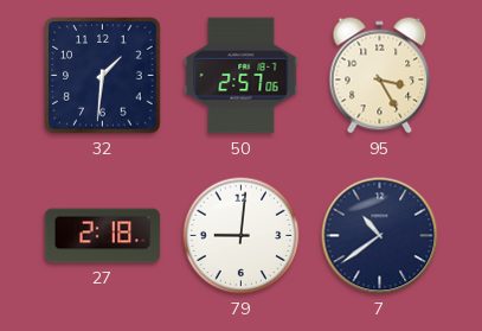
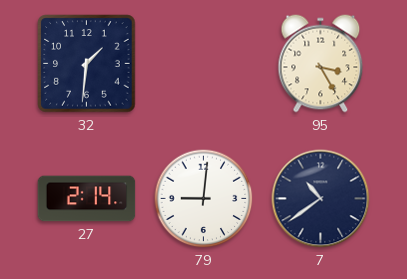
50: 2:57 -> none
27: 2:18 -> 2:14
